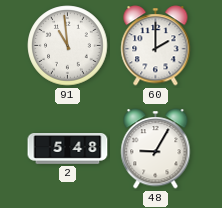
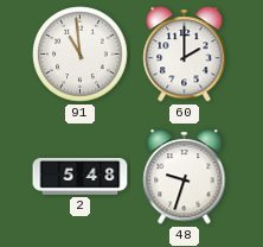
48: 9:05 -> 9:33
